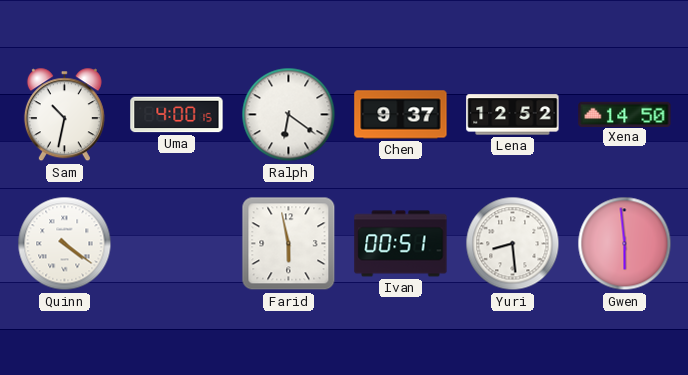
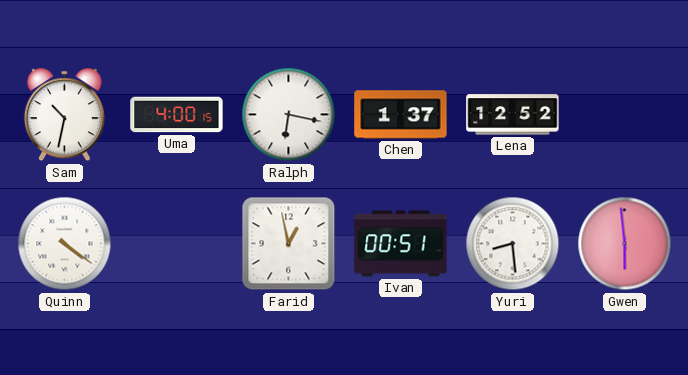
Ralph: 6:21 -> 6:17
Chen: 9:37 -> 1:37
Xena: 14:50 -> none
Farid: 5:58 -> 12:58
